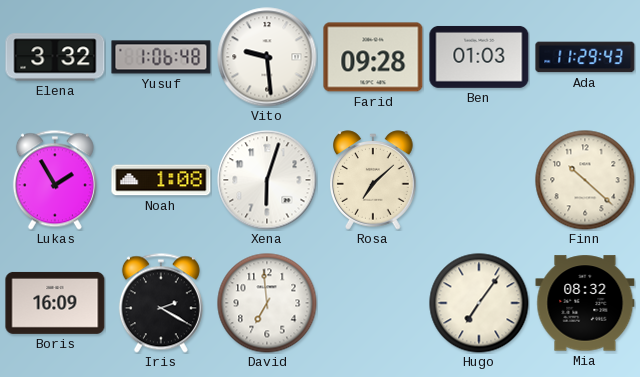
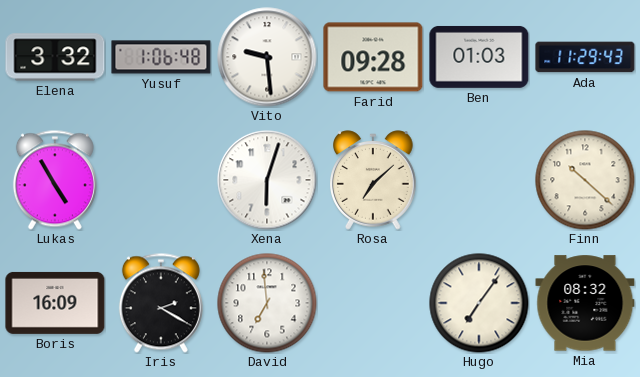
Lukas: 1:55 -> 4:55
Noah: 1:08 -> none
